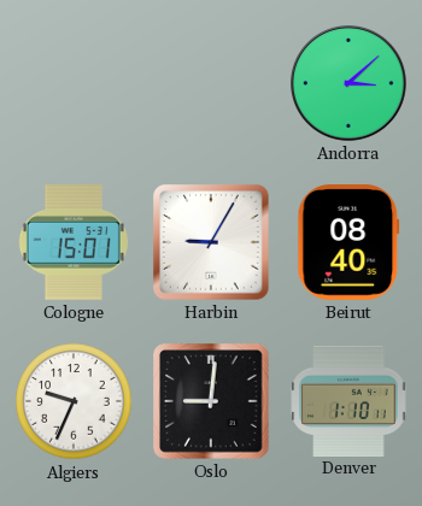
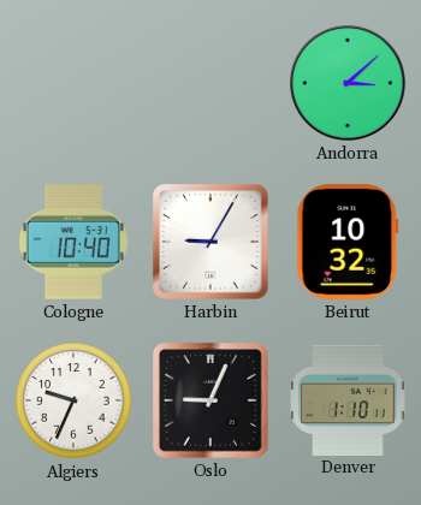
Cologne: 15:01 -> 10:40
Beirut: 08:40 -> 10:32
Oslo: 9:01 -> 9:04
